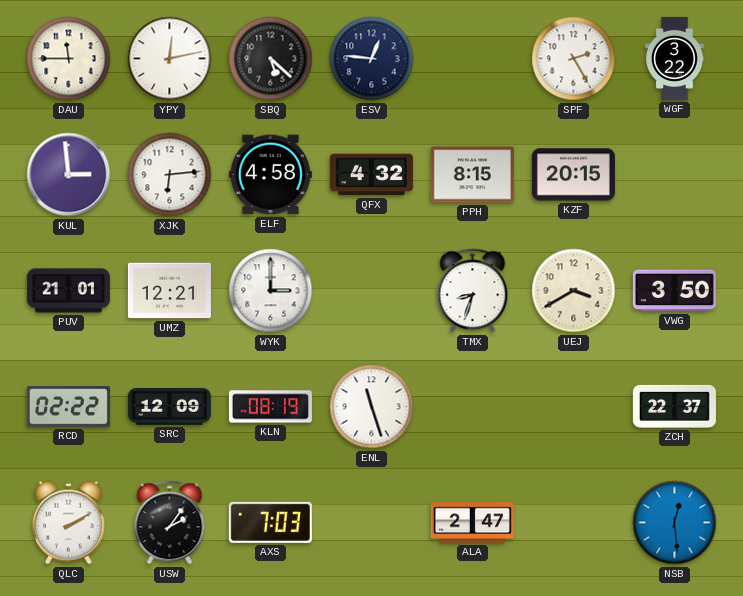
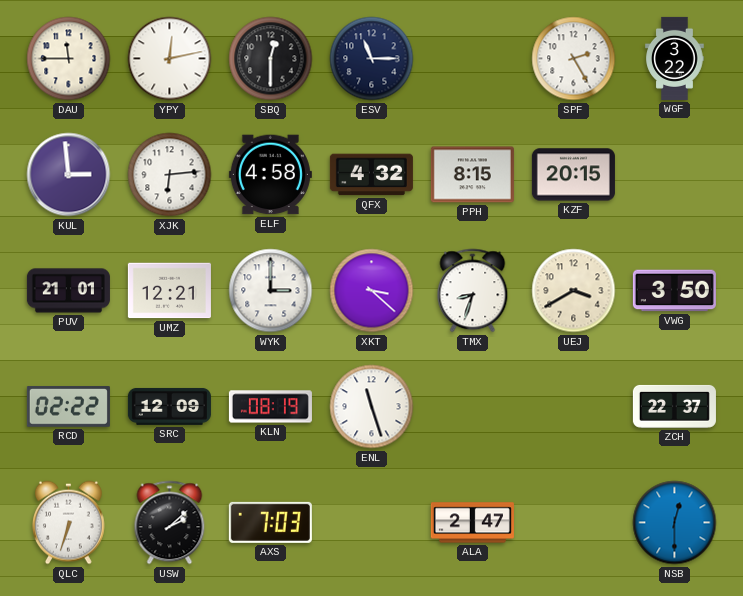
SBQ: 5:22 -> 12:30
ESV: 12:46 -> 11:15
XKT: none -> 3:22
QLC: 2:10 -> 6:33
USW: 2:06 -> 2:08
NSB: 12:29 -> 12:30
